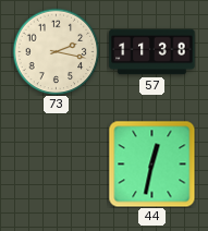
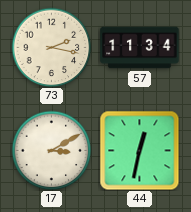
57: 11:38 -> 11:34
17: none -> 3:10
